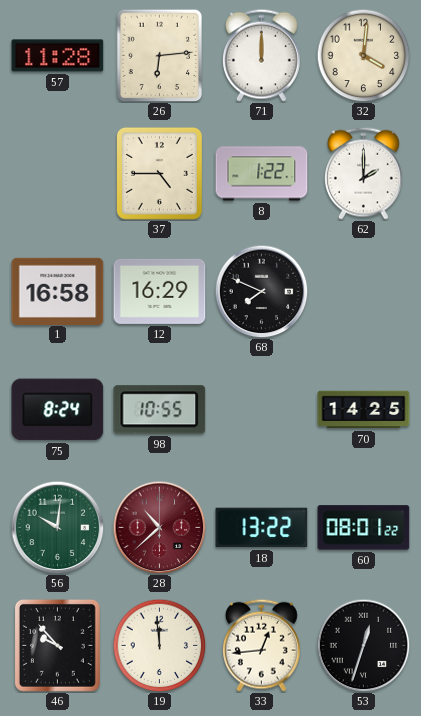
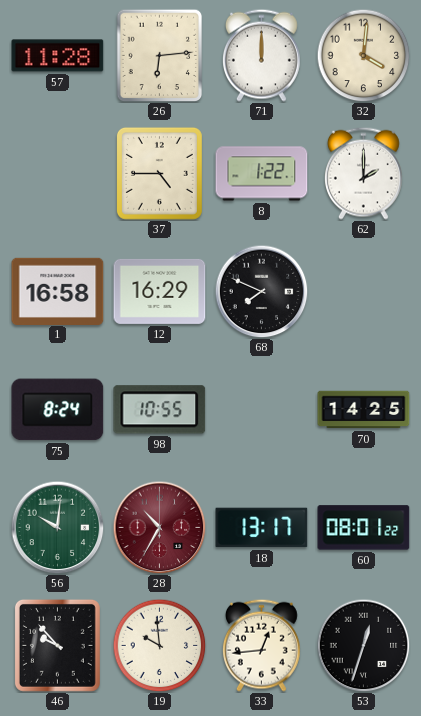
28: 10:38 -> 10:35
18: 13:22 -> 13:17
19: 11:59 -> 9:59
